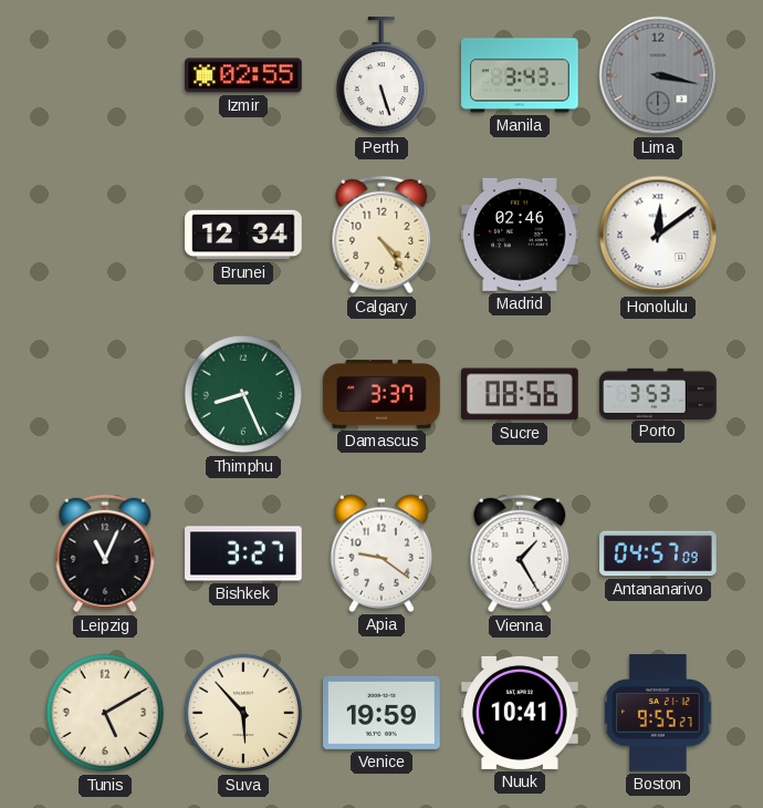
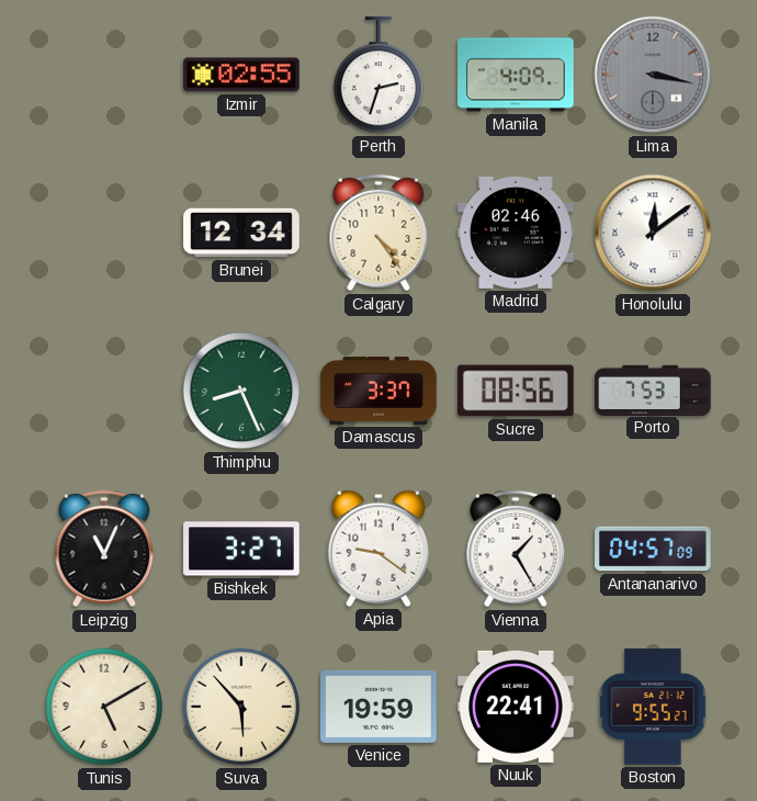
Perth: 5:27 -> 2:33
Manila: 3:43 -> 4:09
Porto: 3:53 -> 7:53
Nuuk: 10:41 -> 22:41
